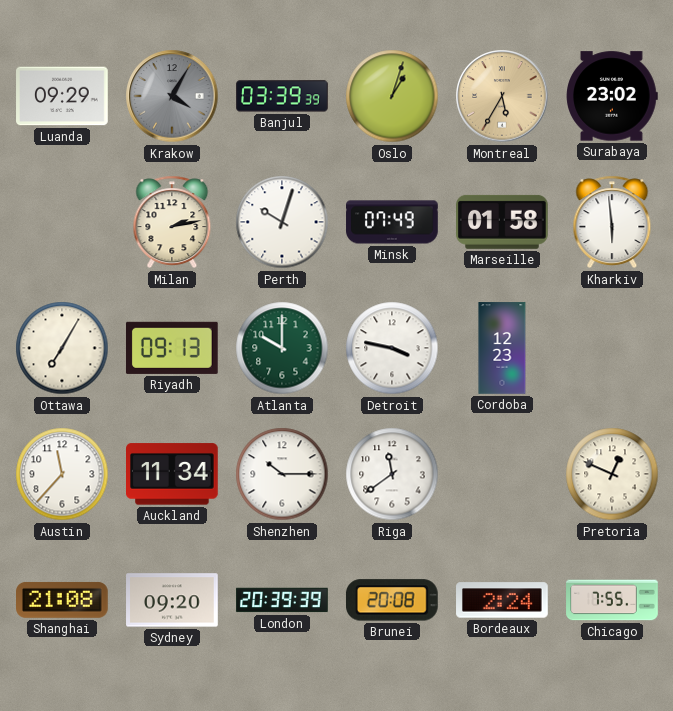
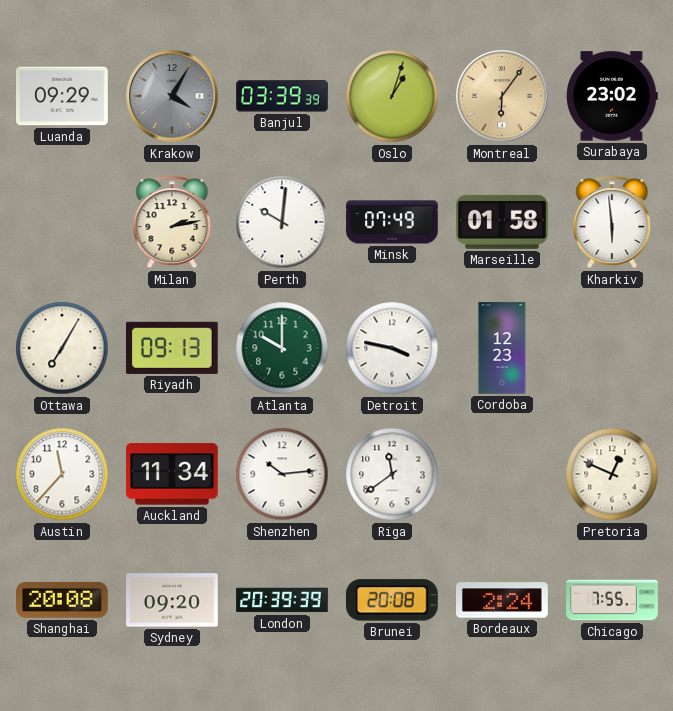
Montreal: 5:35 -> 6:06
Perth: 10:03 -> 10:01
Shenzhen: 10:15 -> 10:14
Shanghai: 21:08 -> 20:08
